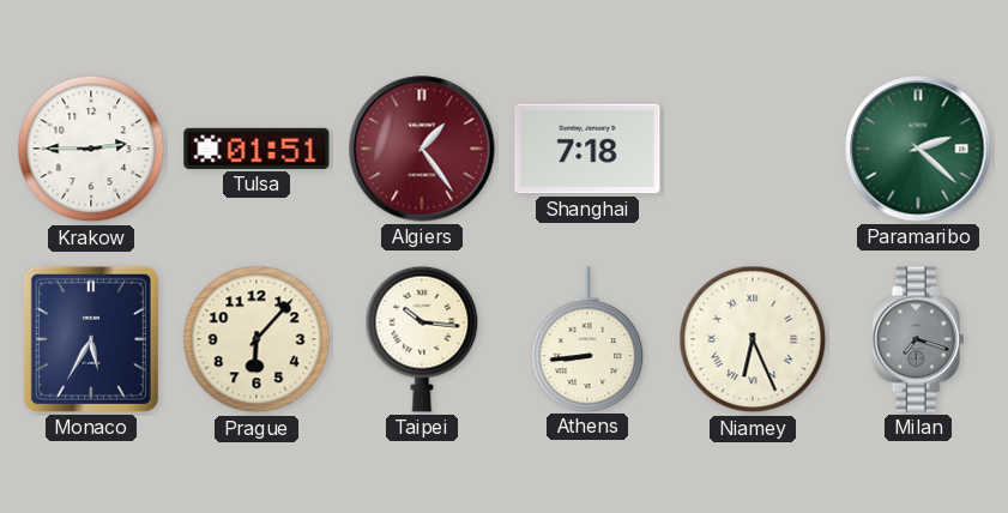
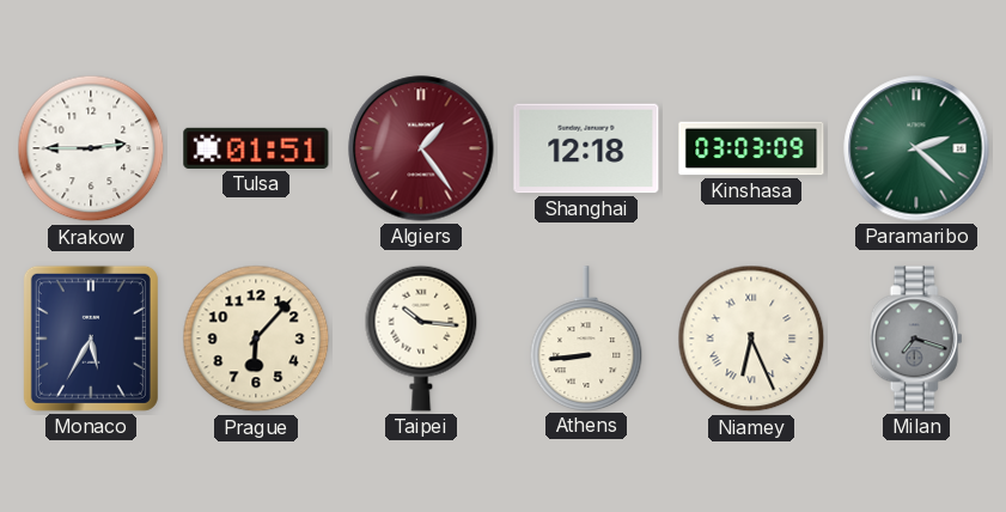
Shanghai: 7:18 -> 12:18
Kinshasa: none -> 03:03
